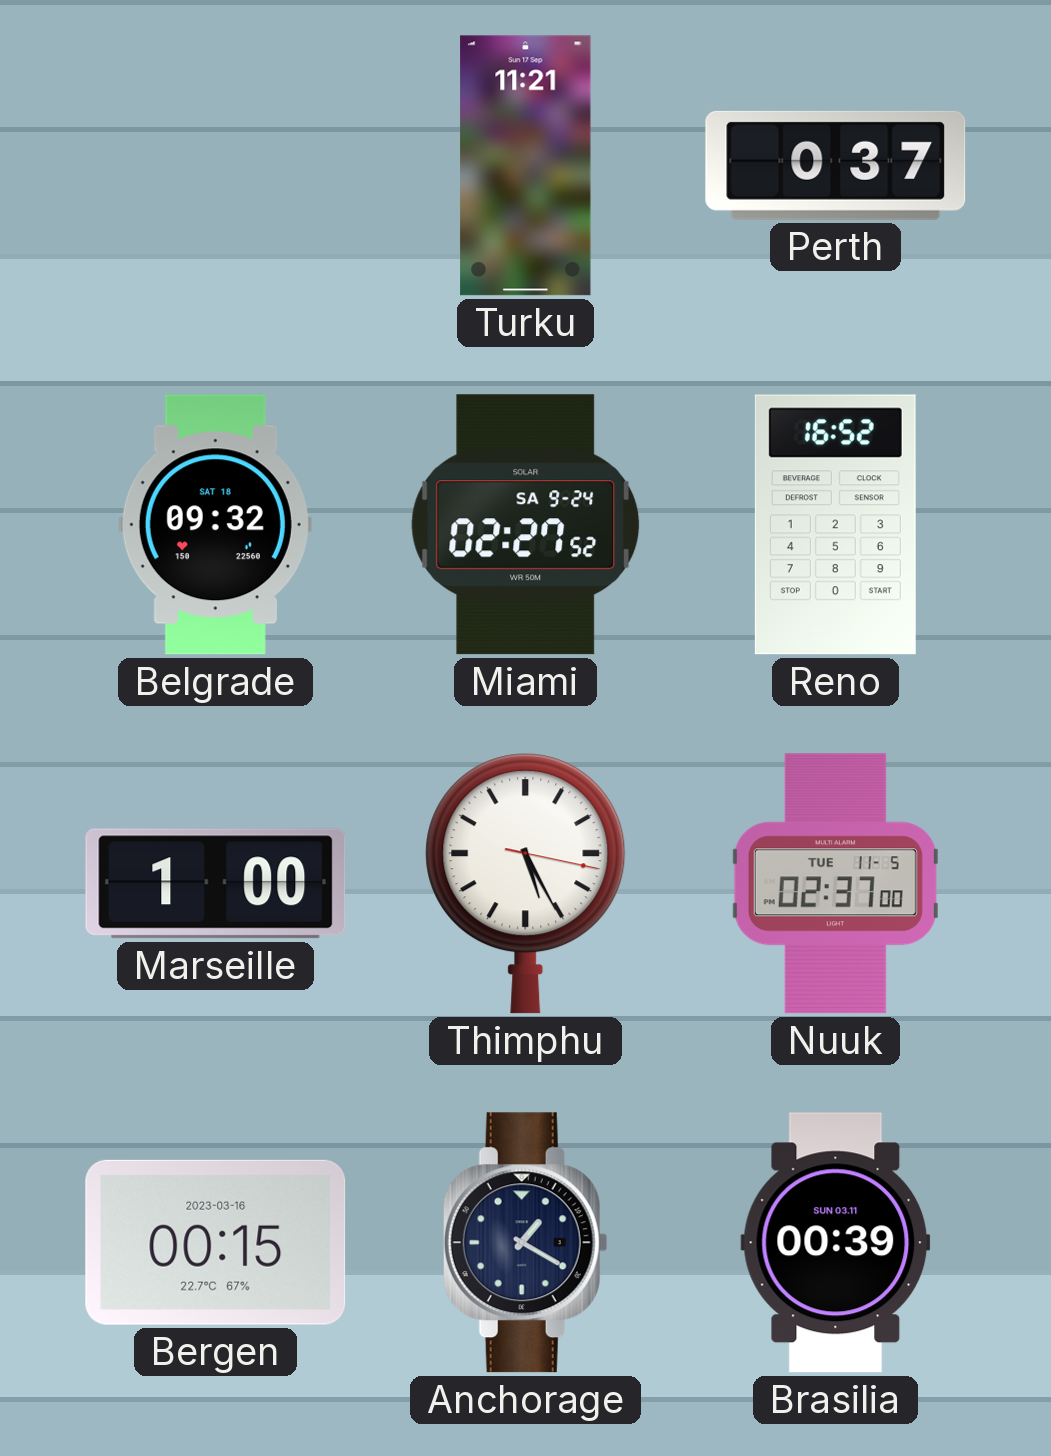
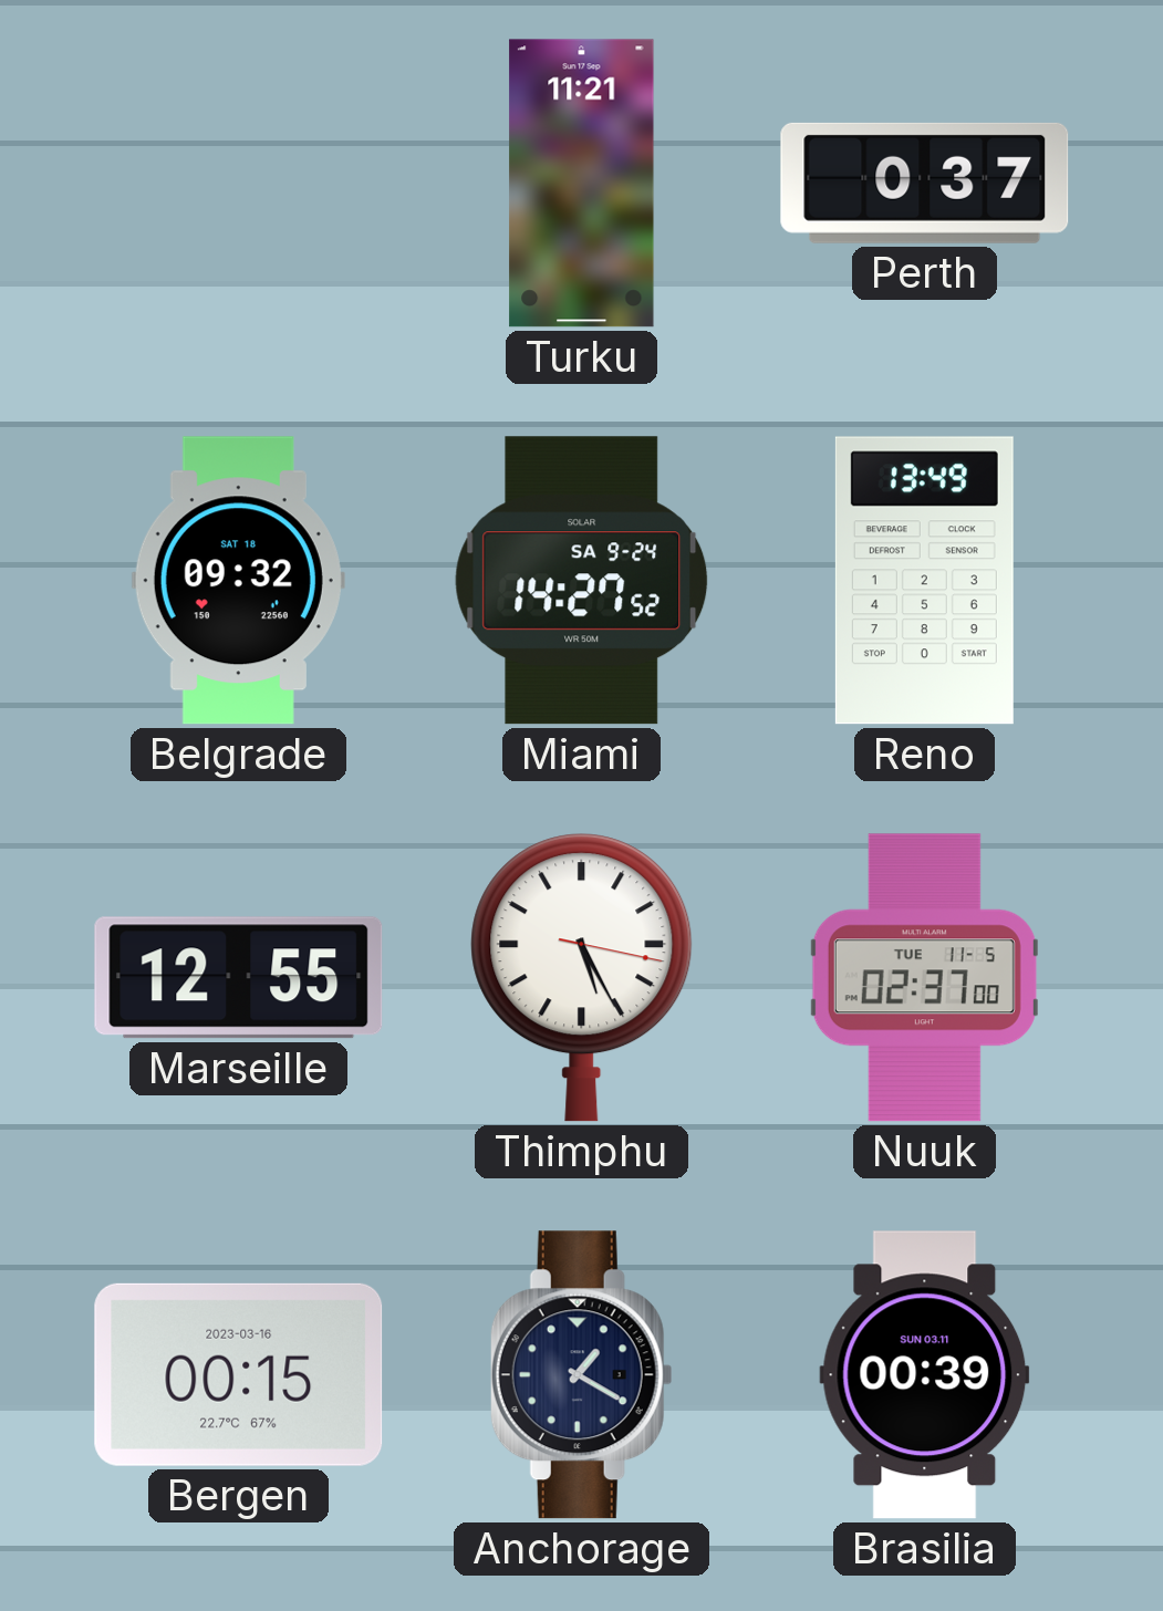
Miami: 02:27 -> 14:27
Reno: 16:52 -> 13:49
Marseille: 1:00 -> 12:55
